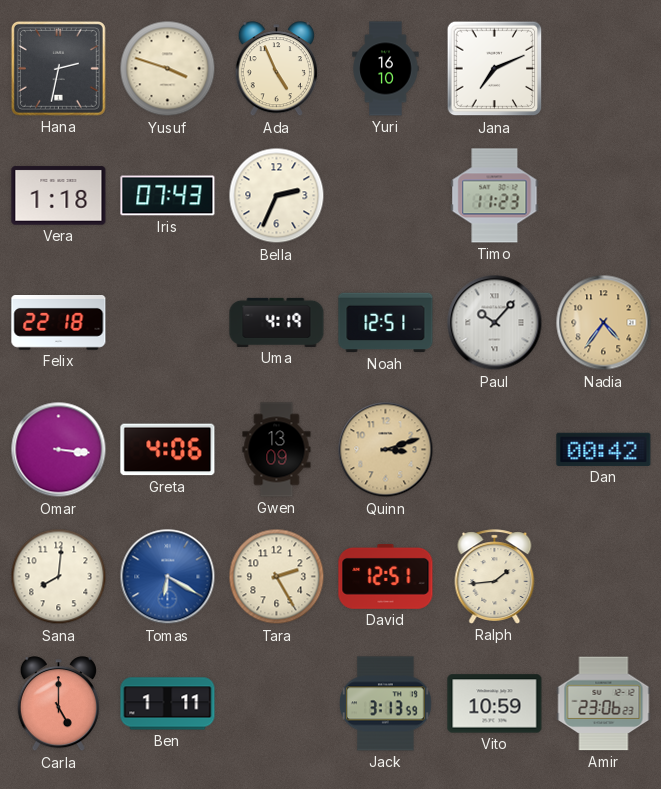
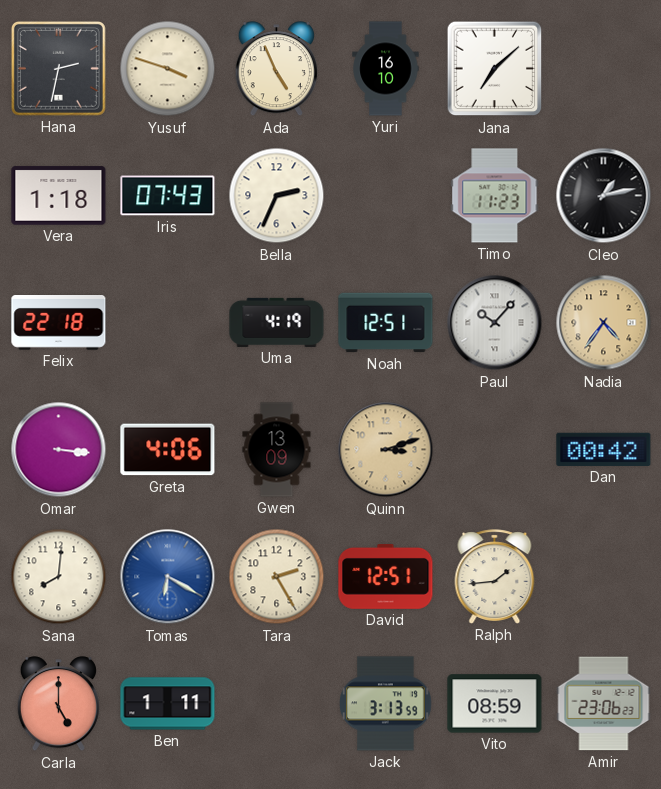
Jana: 7:11 -> 7:08
Cleo: none -> 1:13
Vito: 10:59 -> 08:59
